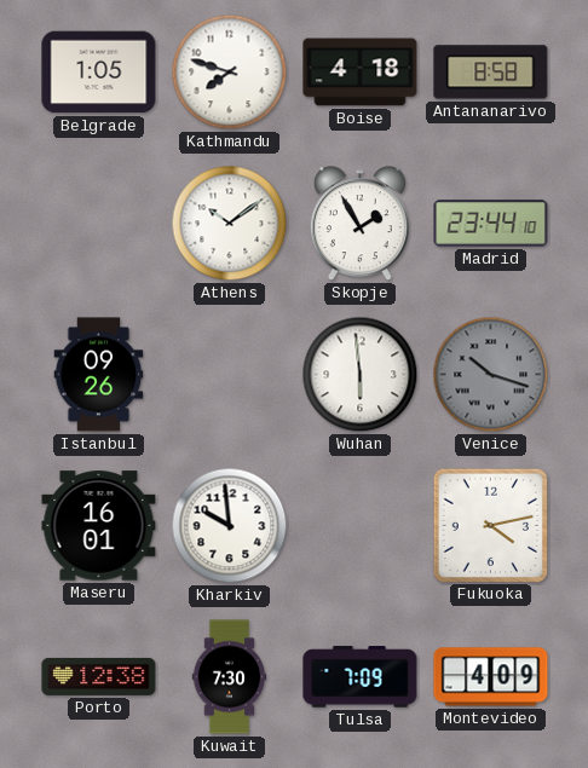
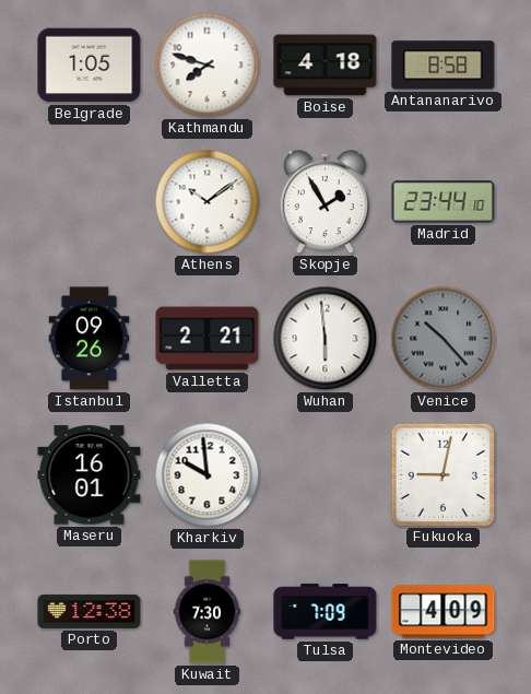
Valletta: none -> 2:21
Venice: 10:18 -> 10:23
Fukuoka: 4:13 -> 9:02
